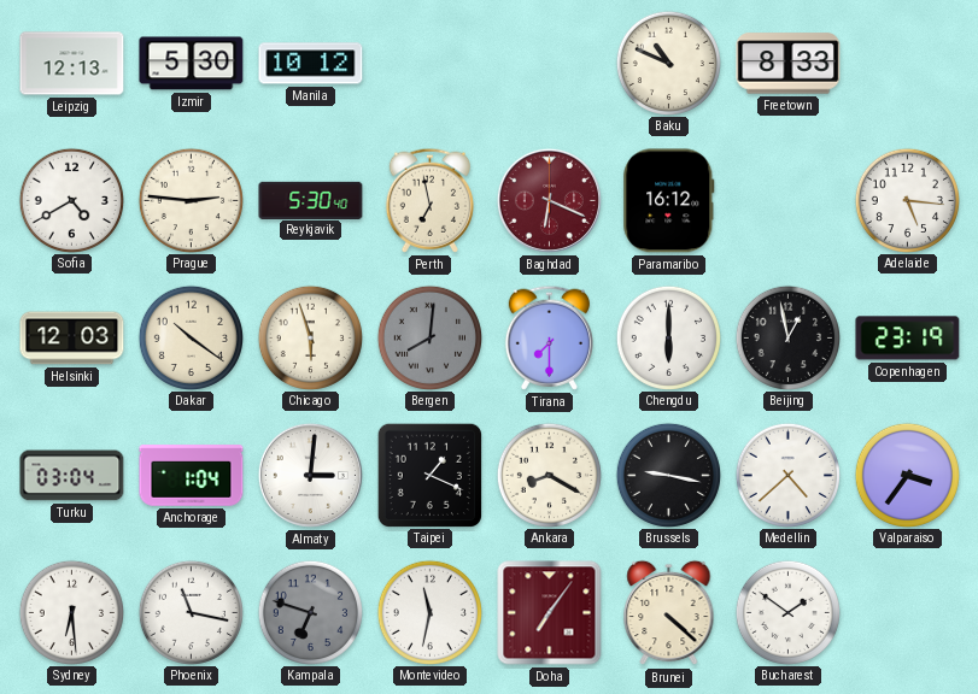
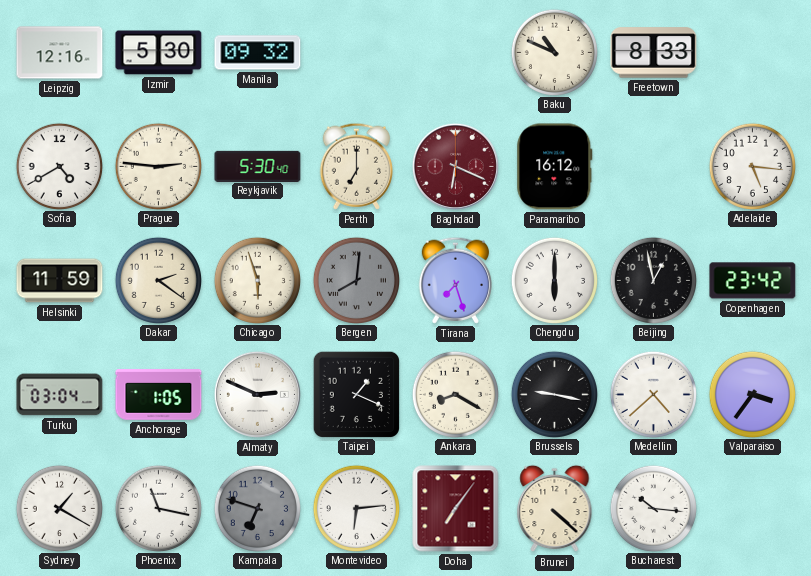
Leipzig: 12:13 -> 12:16
Manila: 10:12 -> 09:32
Perth: 6:58 -> 7:00
Helsinki: 12:03 -> 11:59
Dakar: 10:21 -> 2:21
Tirana: 7:30 -> 7:27
Copenhagen: 23:19 -> 23:42
Anchorage: 1:04 -> 1:05
Almaty: 3:01 -> 2:49
Sydney: 6:29 -> 1:20
Montevideo: 11:32 -> 6:14
Bucharest: 1:51 -> 10:16
